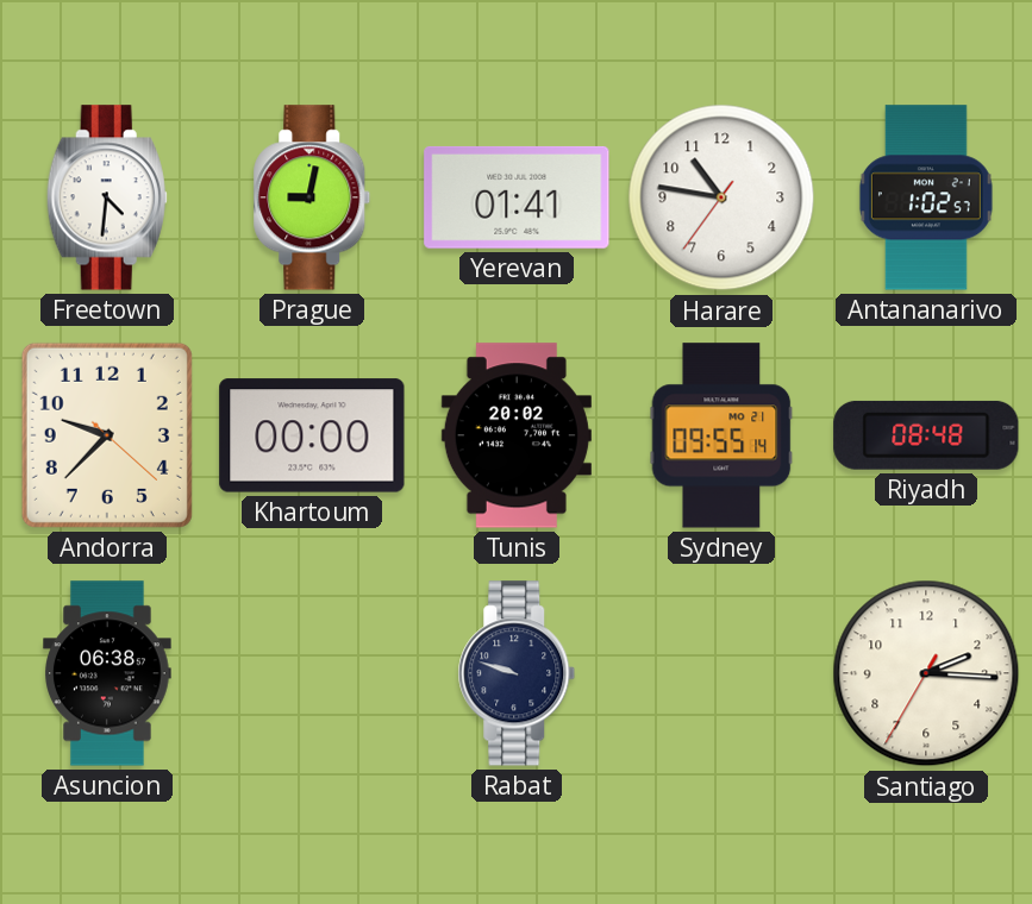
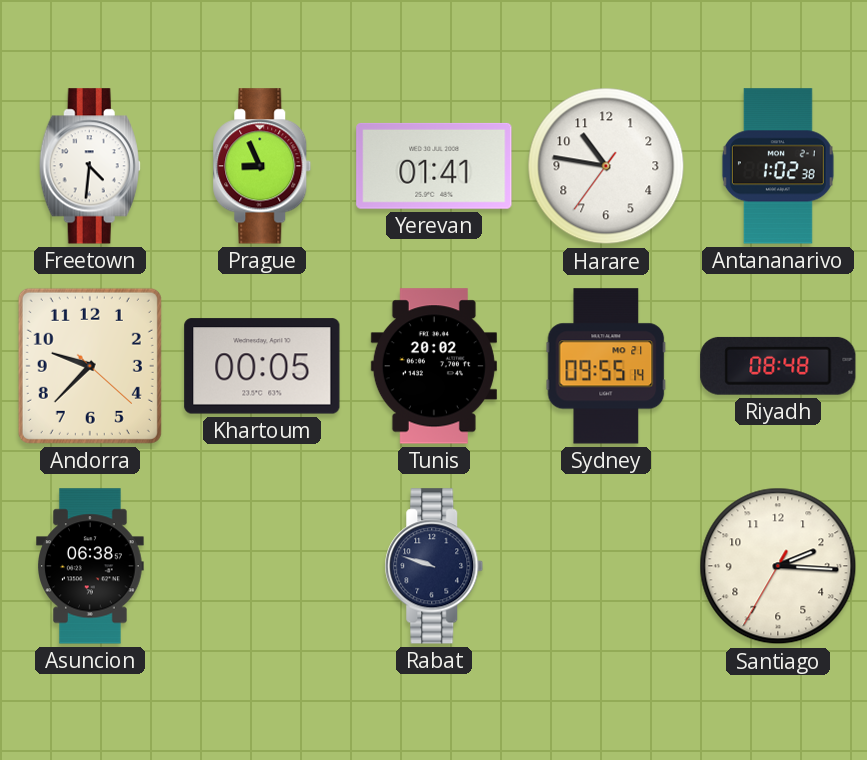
Prague: 9:02 -> 8:56
Antananarivo: 1:02:57 -> 1:02:38
Khartoum: 00:00 -> 00:05
